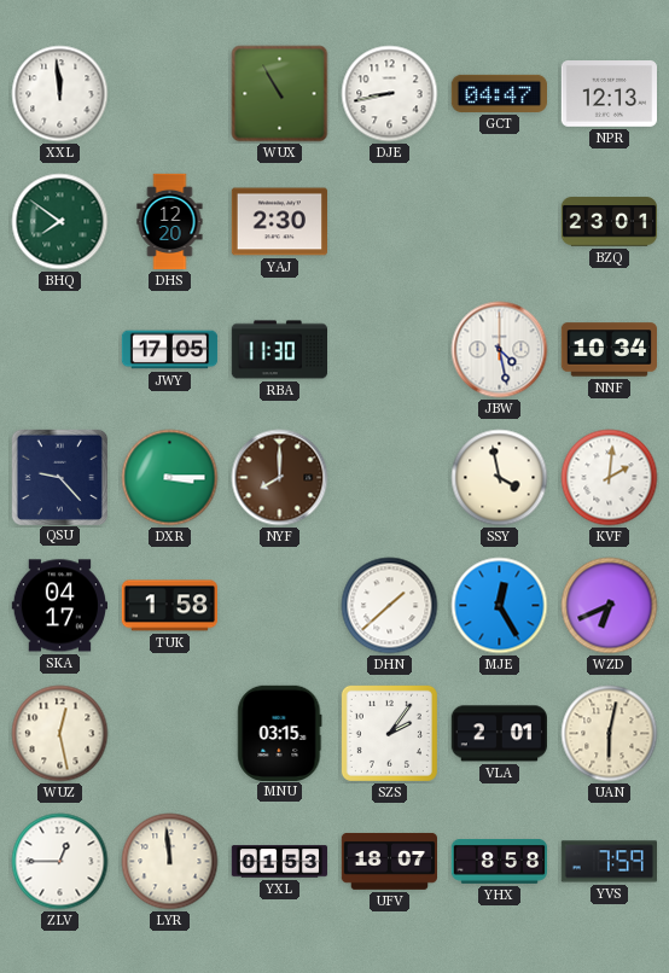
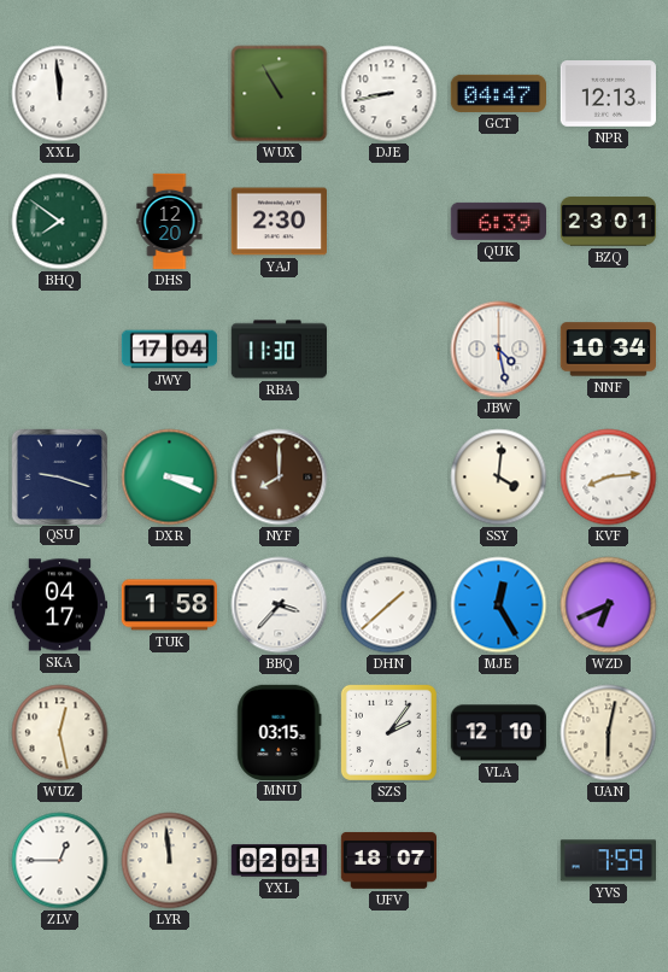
QUK: none -> 6:39
JWY: 17:05 -> 17:04
QSU: 9:23 -> 9:18
DXR: 3:15 -> 3:19
SSY: 3:58 -> 4:01
KVF: 2:01 -> 8:14
BBQ: none -> 3:37
VLA: 2:01 -> 12:10
YXL: 01:53 -> 02:01
YHX: 8:58 -> none
